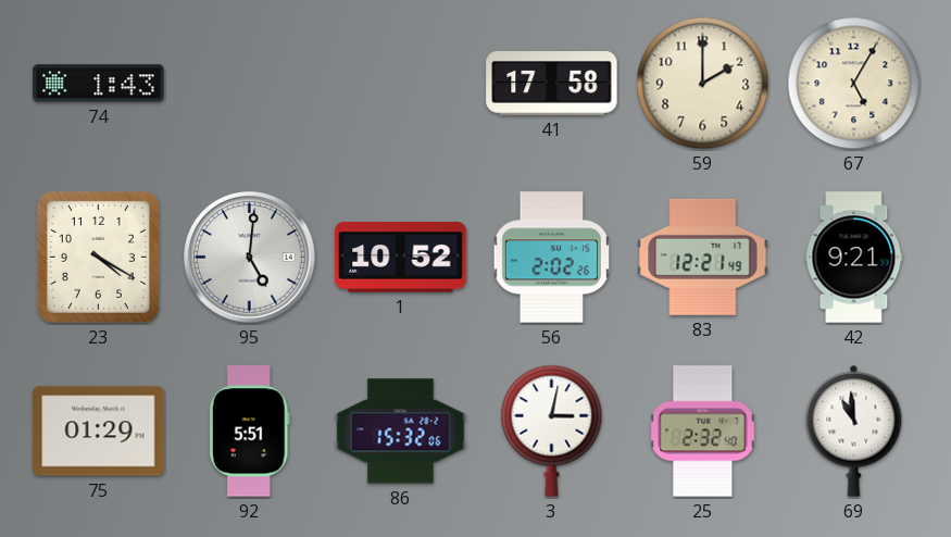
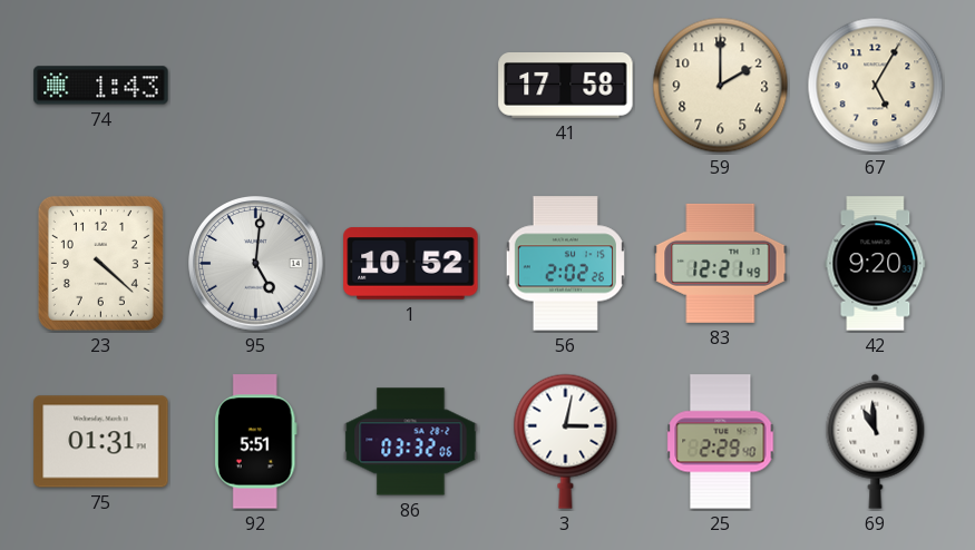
23: 4:20 -> 4:22
42: 9:21 -> 9:20
75: 01:29 -> 01:31
86: 15:32 -> 03:32
25: 2:32 -> 2:29
